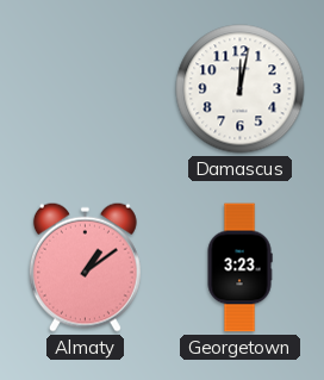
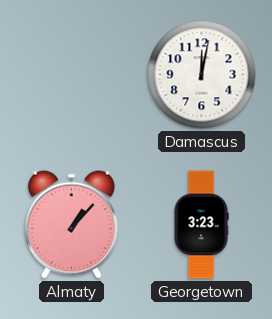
Almaty: 1:09 -> 1:07
